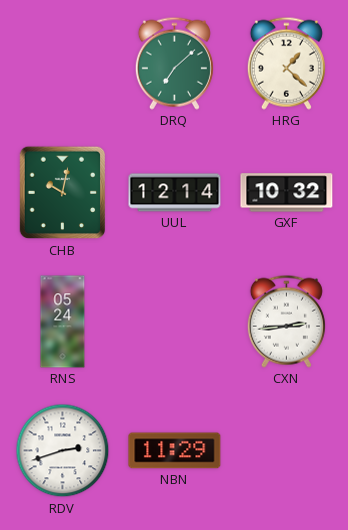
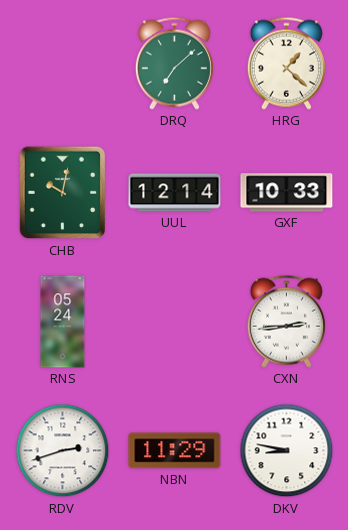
GXF: 10:32 -> 10:33
DKV: none -> 8:47
